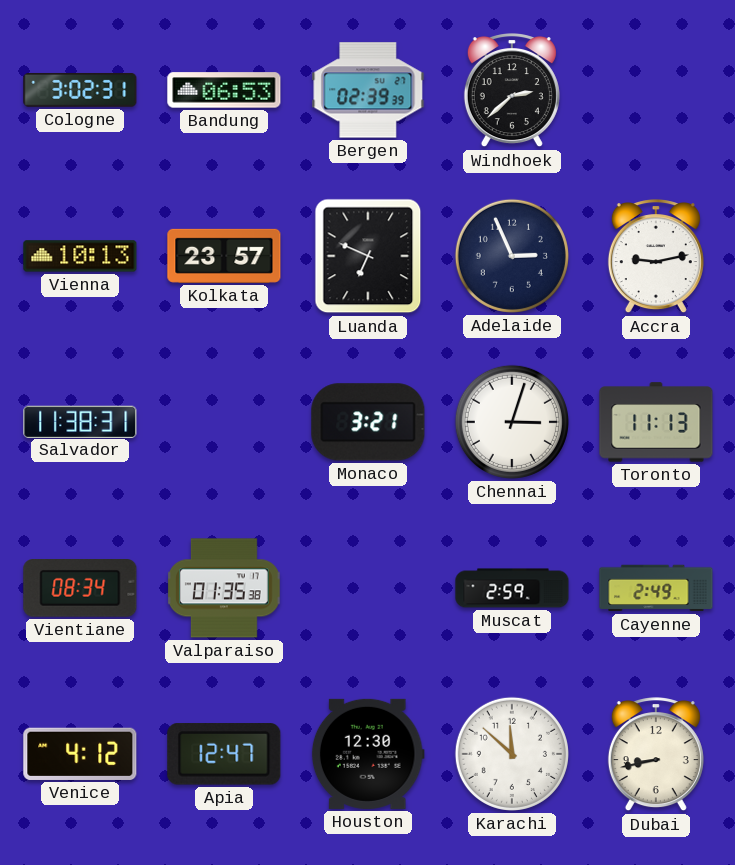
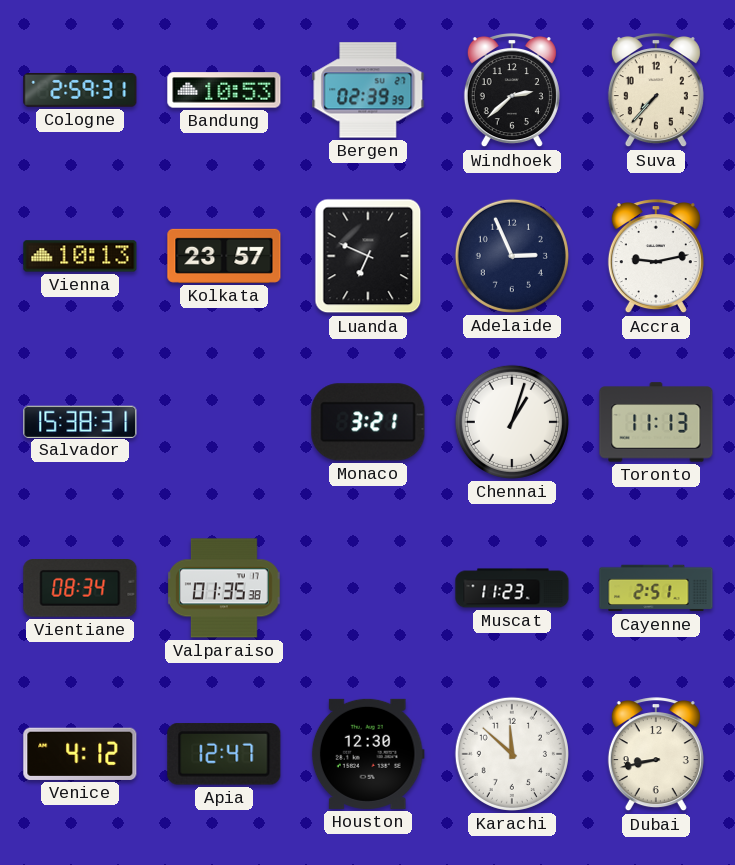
Cologne: 3:02 -> 2:59
Bandung: 06:53 -> 10:53
Suva: none -> 7:37
Salvador: 11:38 -> 15:38
Chennai: 3:03 -> 1:03
Muscat: 2:59 -> 11:23
Cayenne: 2:49 -> 2:51
